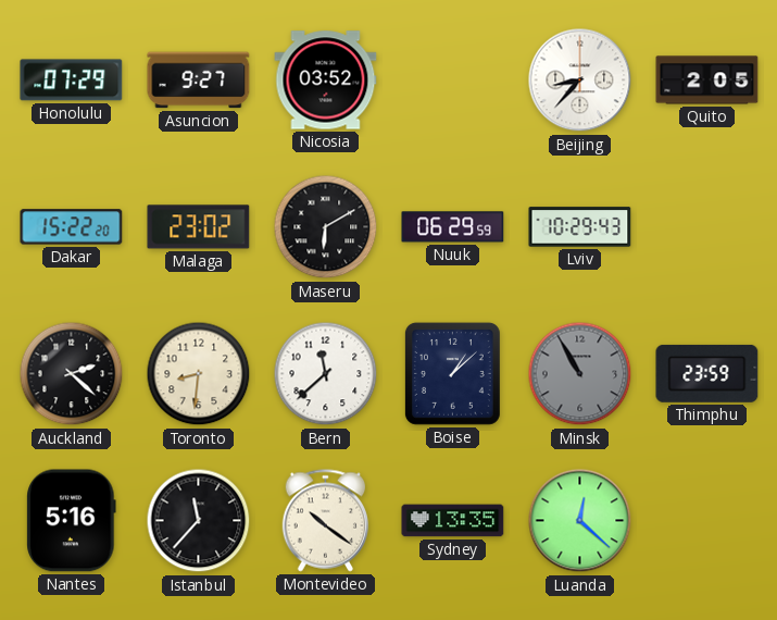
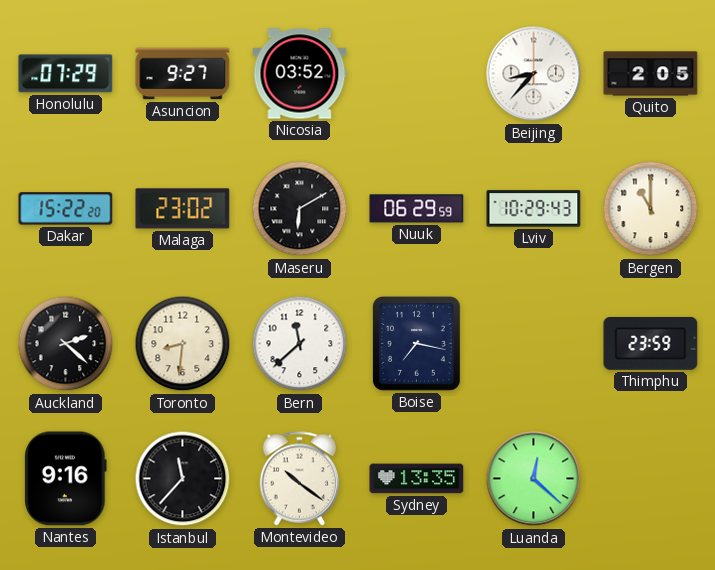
Bergen: none -> 11:00
Boise: 1:08 -> 7:17
Minsk: 10:55 -> none
Nantes: 5:16 -> 9:16
